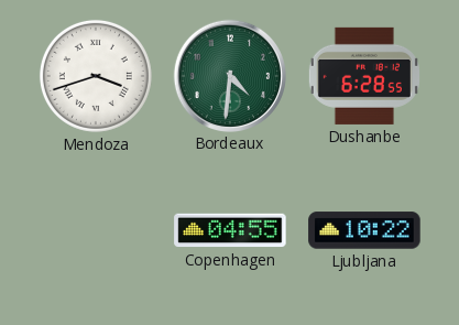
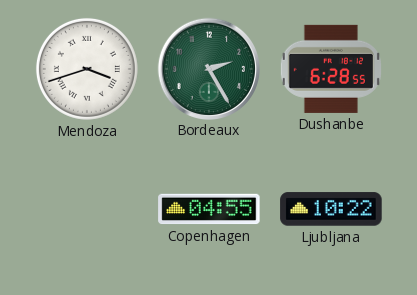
Bordeaux: 4:31 -> 2:25
